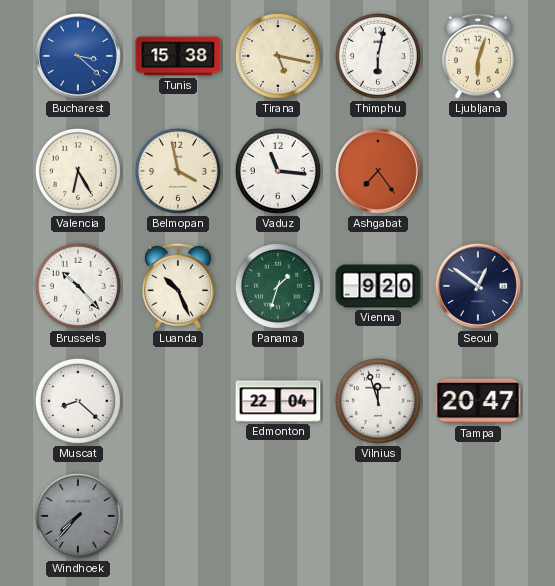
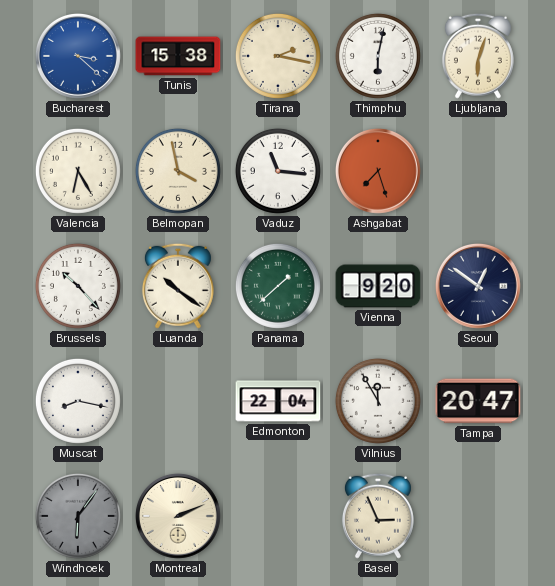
Tirana: 5:17 -> 2:17
Ashgabat: 7:24 -> 7:27
Luanda: 10:26 -> 10:21
Panama: 1:33 -> 1:38
Muscat: 8:22 -> 8:17
Vilnius: 11:57 -> 11:55
Windhoek: 7:37 -> 6:06
Montreal: none -> 2:11
Basel: none -> 2:56
